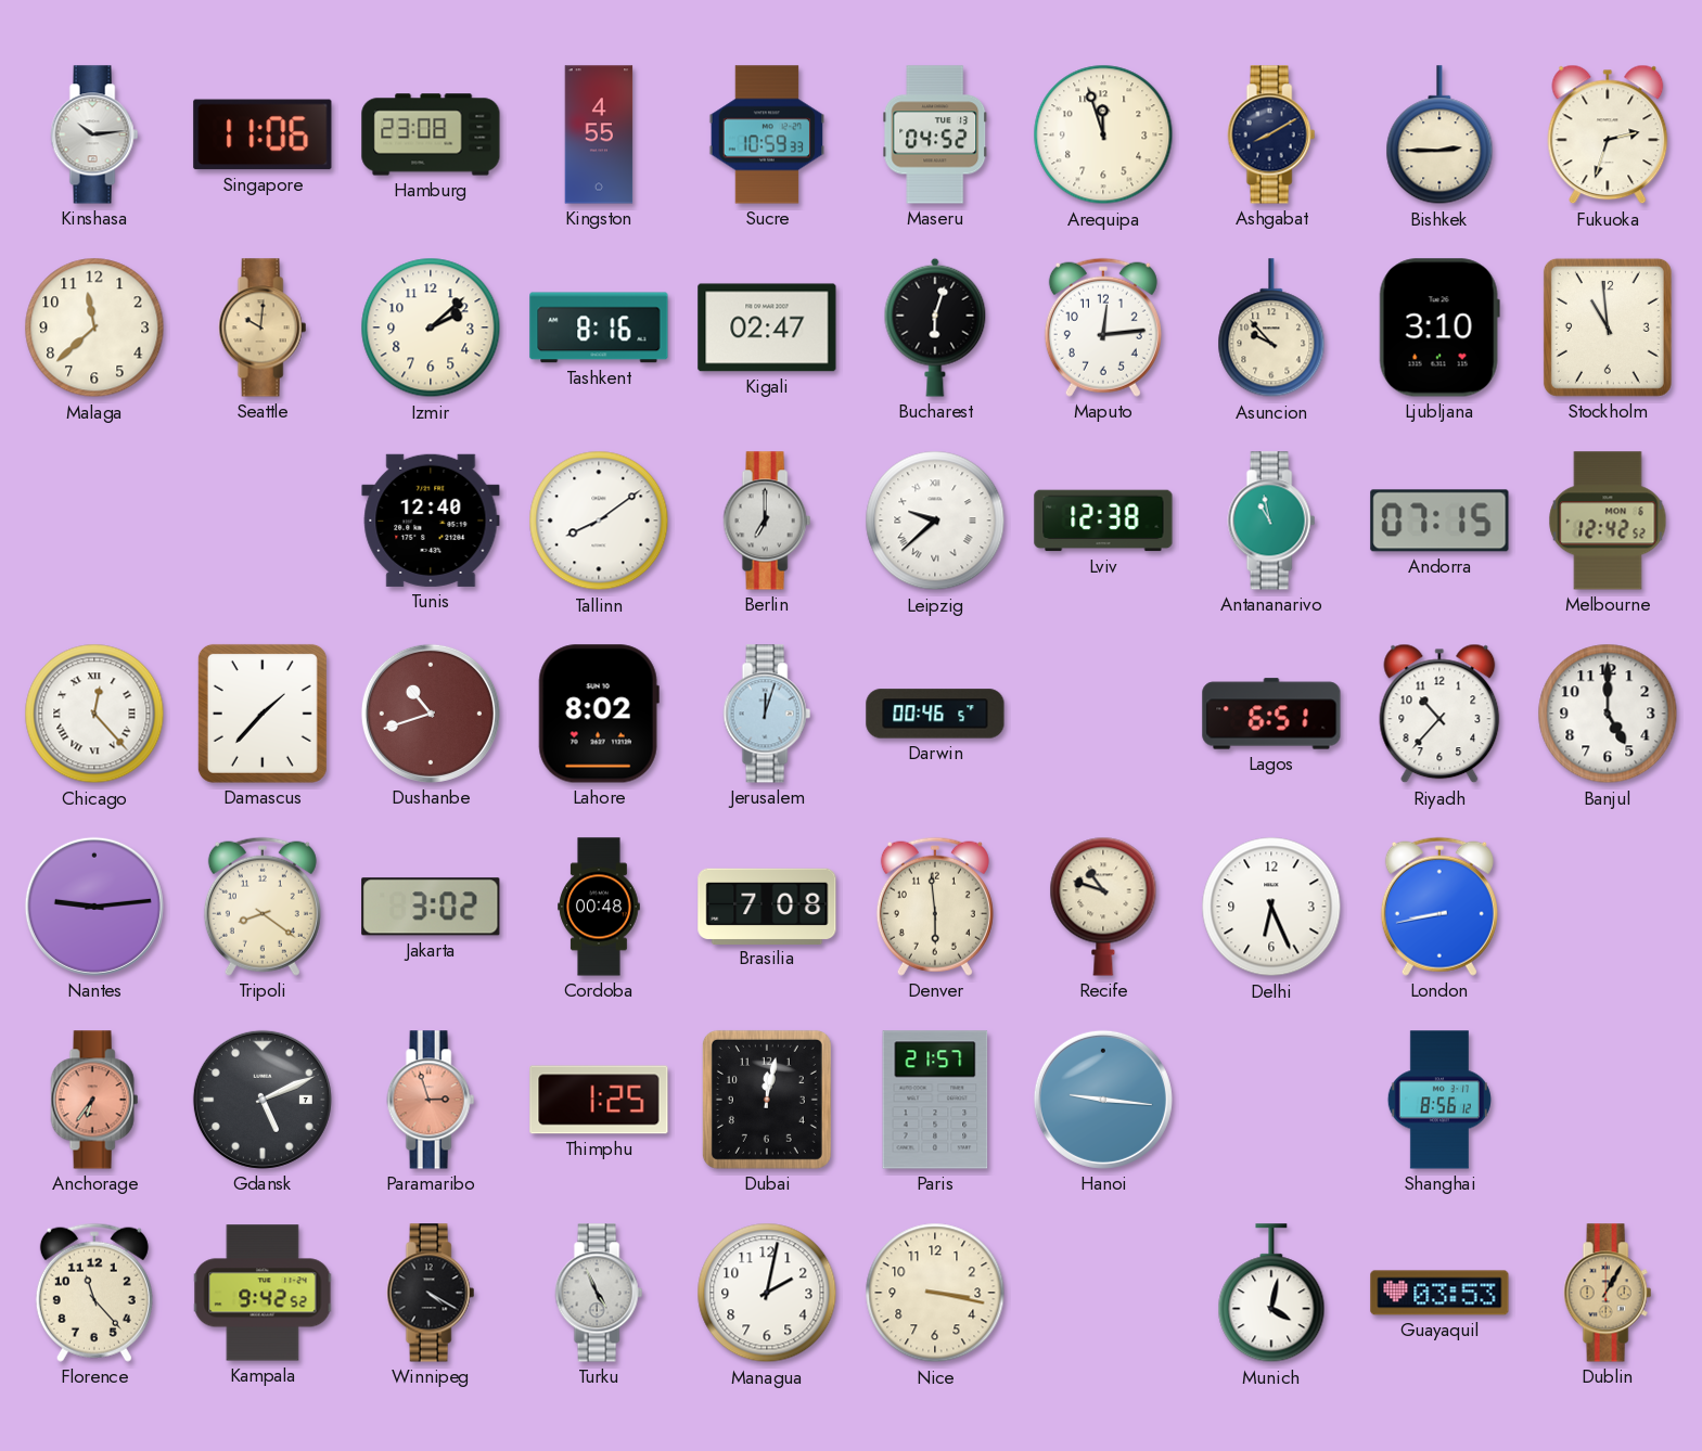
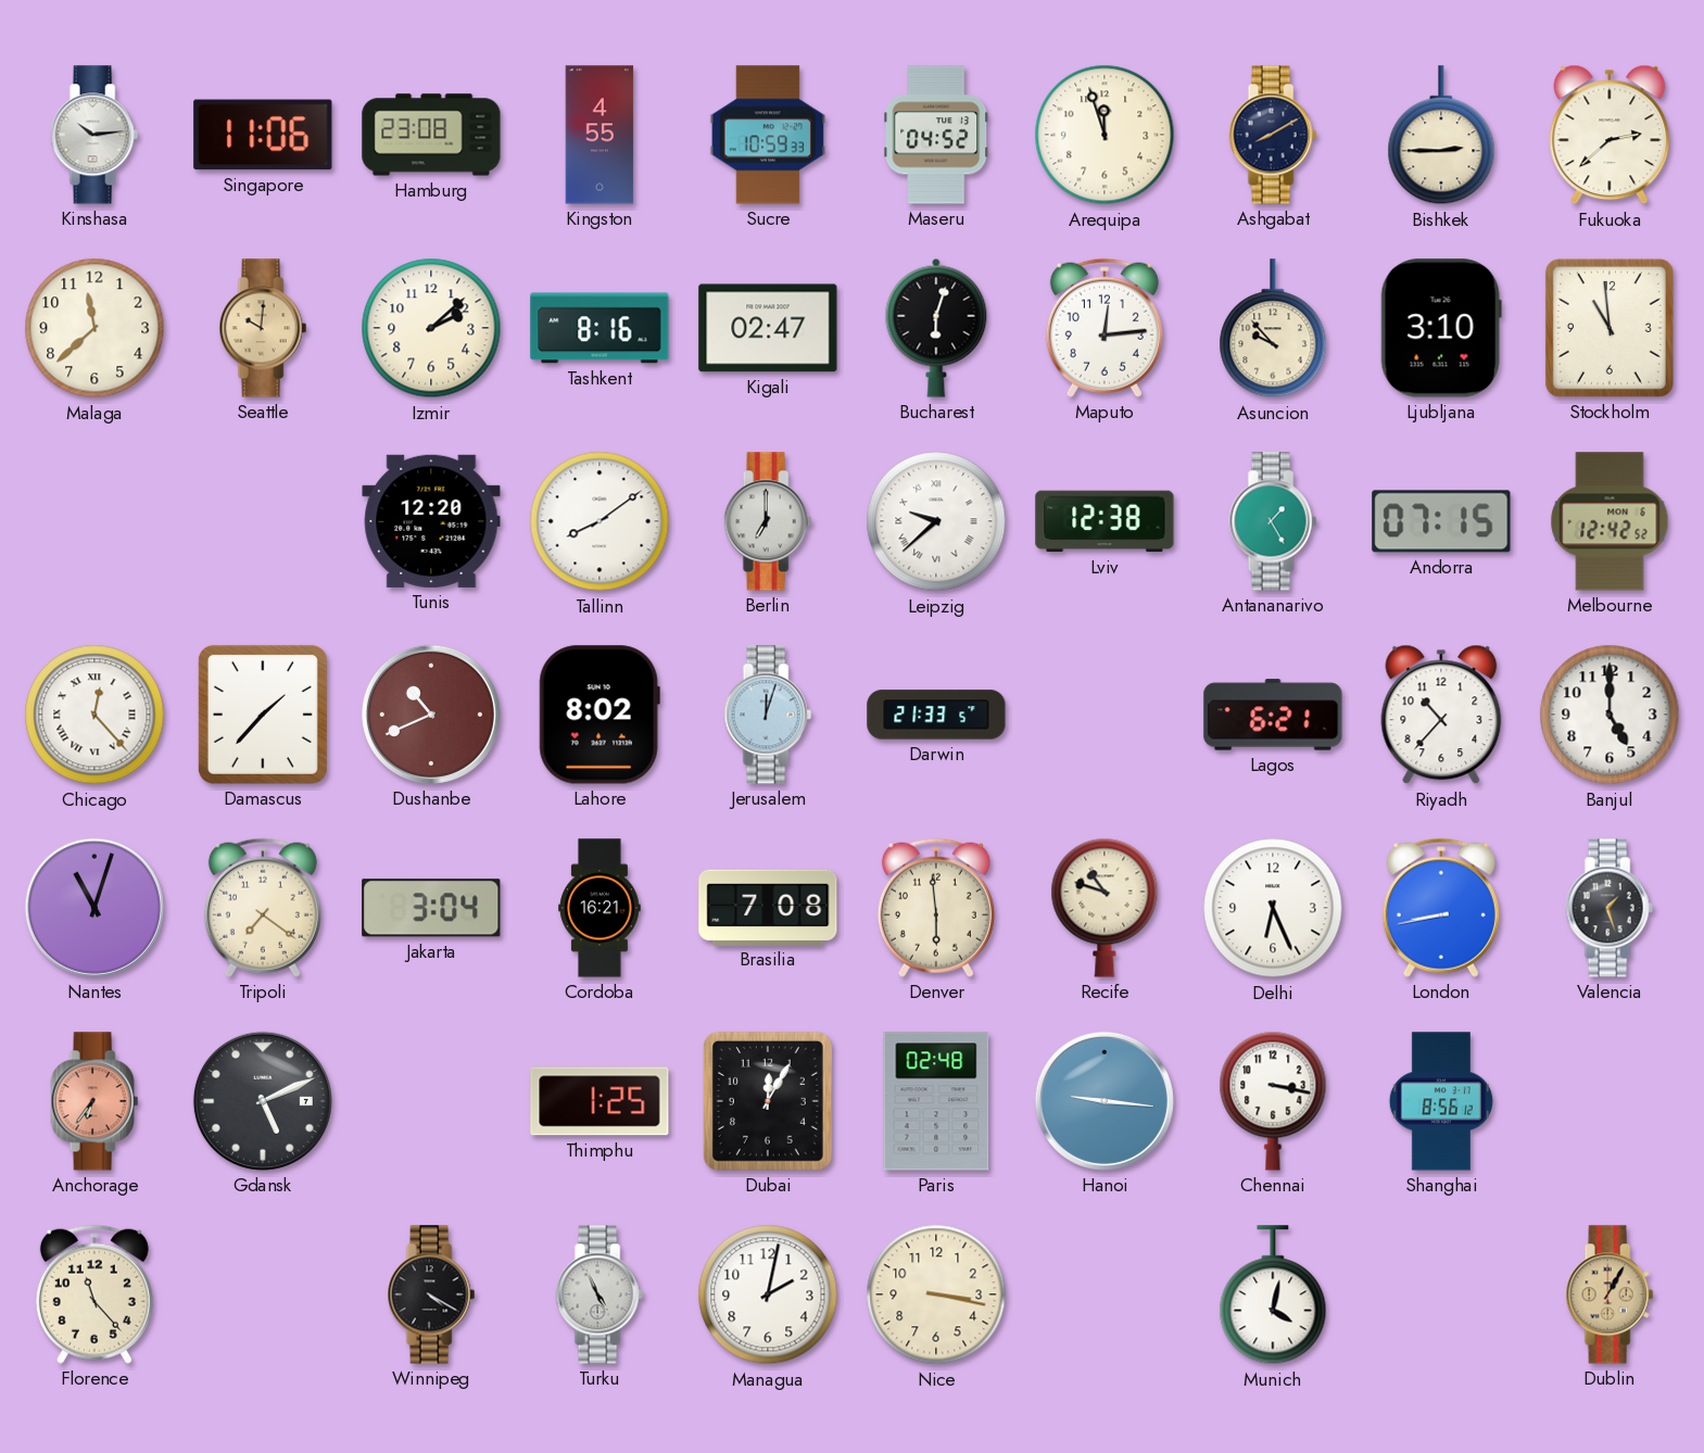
Fukuoka: 2:33 -> 2:38
Tunis: 12:40 -> 12:20
Antananarivo: 10:58 -> 1:25
Dushanbe: 10:42 -> 10:41
Darwin: 00:46 -> 21:33
Lagos: 6:51 -> 6:21
Nantes: 9:14 -> 11:03
Tripoli: 8:21 -> 7:21
Jakarta: 3:02 -> 3:04
Cordoba: 00:48 -> 16:21
Valencia: none -> 1:27
Paramaribo: 2:57 -> none
Dubai: 12:02 -> 12:05
Paris: 21:57 -> 02:48
Chennai: none -> 3:17
Kampala: 9:42 -> none
Guayaquil: 03:53 -> none
